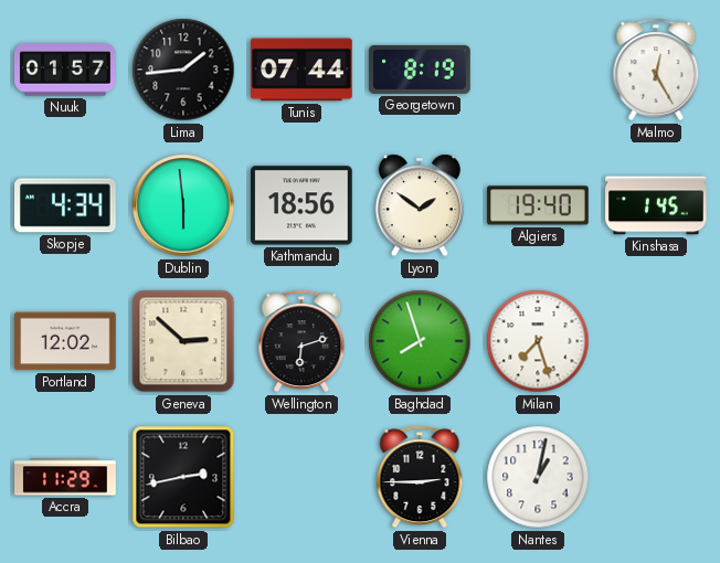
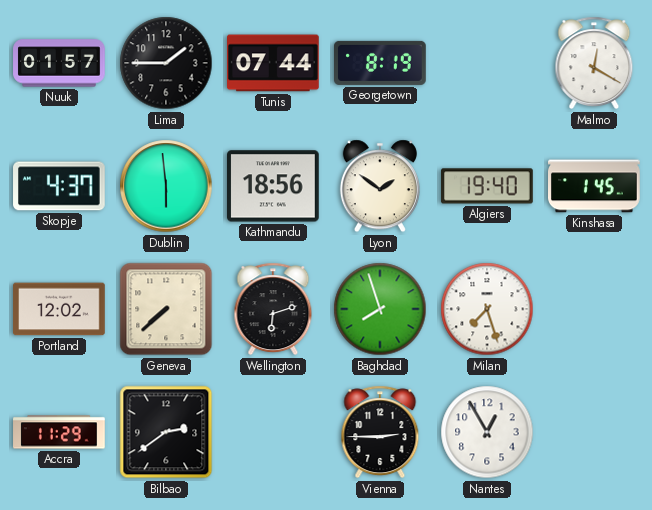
Lima: 1:44 -> 1:45
Malmo: 12:25 -> 12:20
Skopje: 4:34 -> 4:37
Geneva: 2:52 -> 7:38
Bilbao: 2:43 -> 2:39
Nantes: 1:02 -> 12:55
